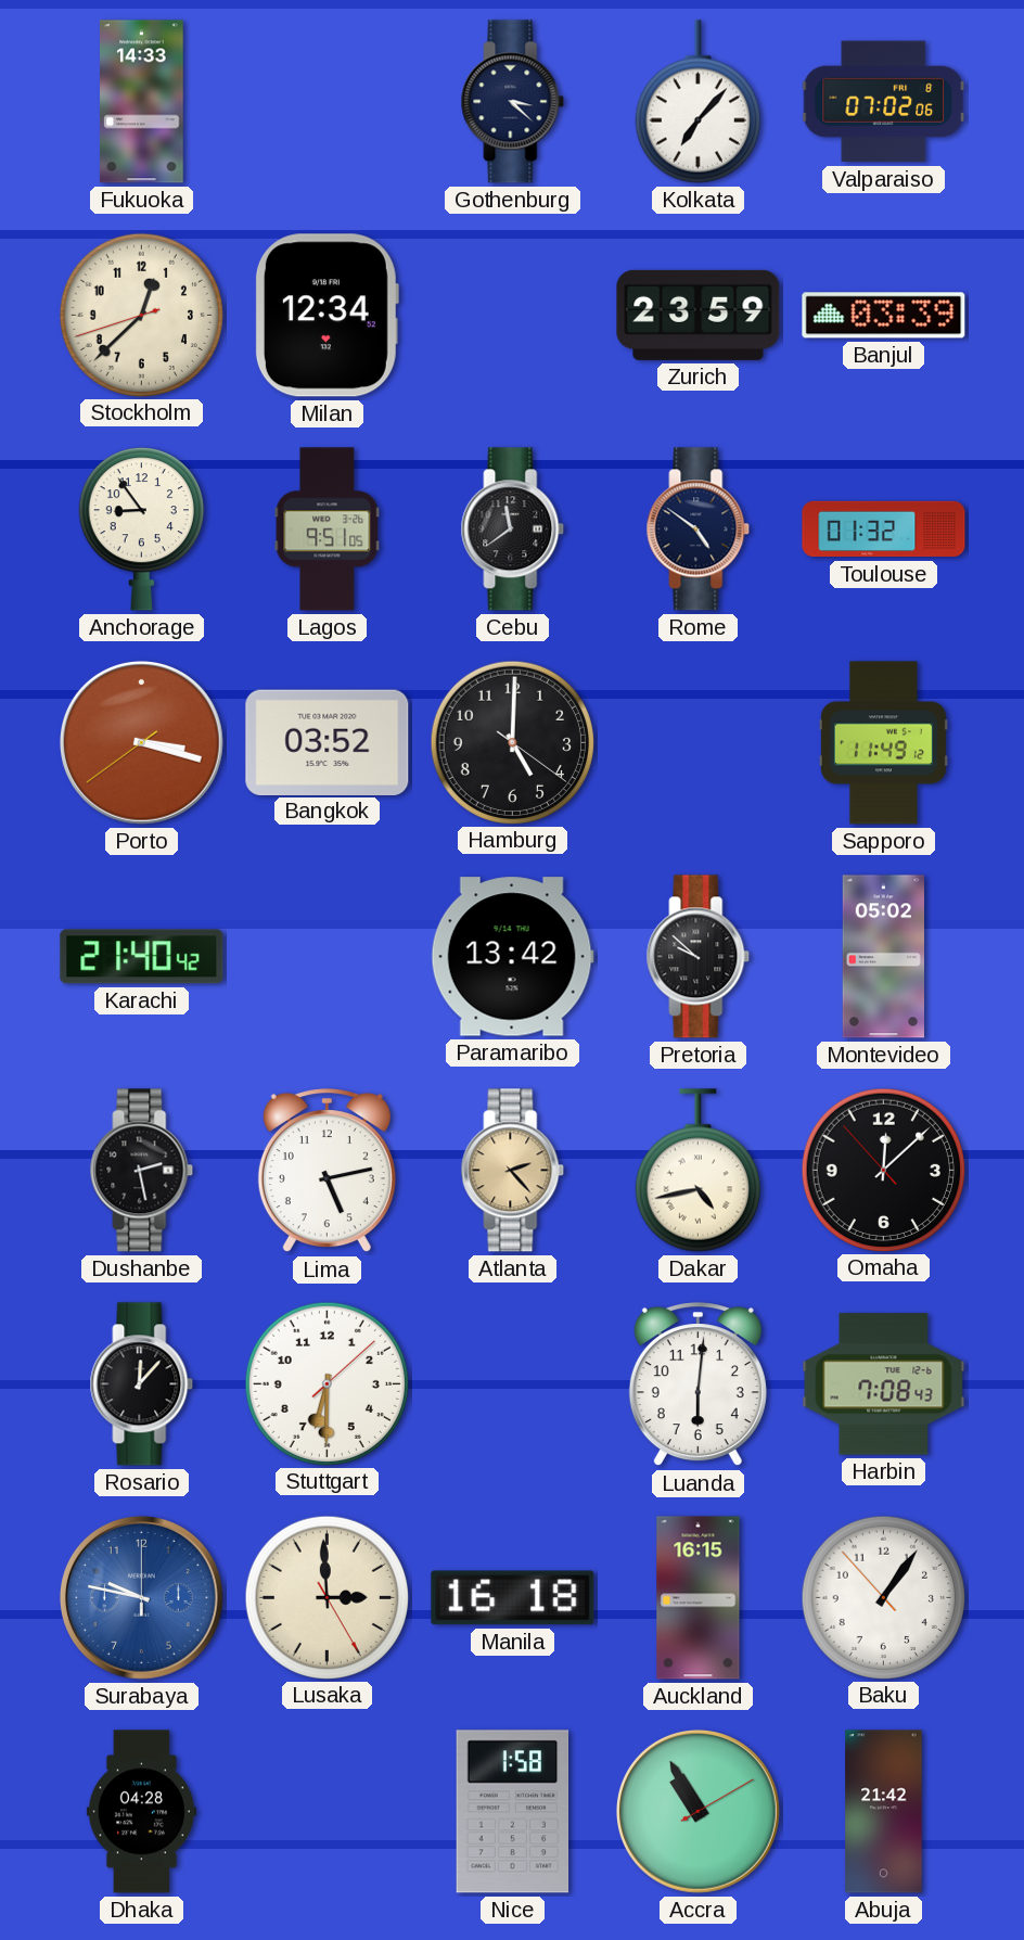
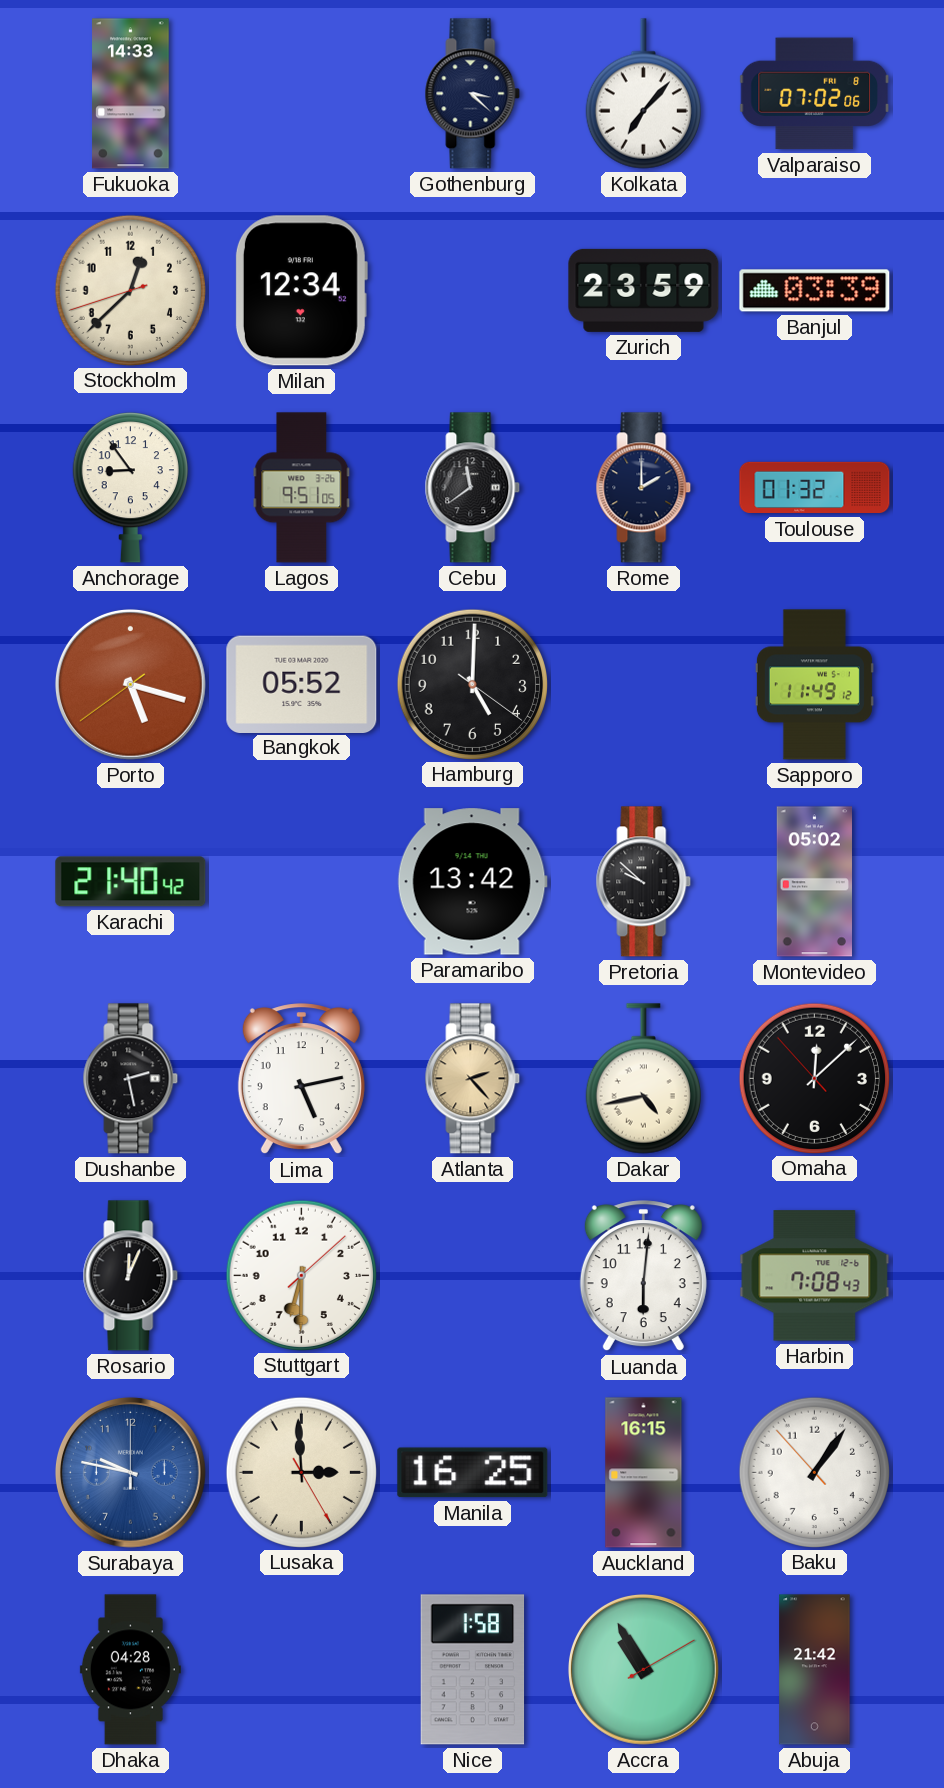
Rome: 4:51 -> 2:00
Porto: 3:17 -> 5:17
Bangkok: 03:52 -> 05:52
Rosario: 12:07 -> 12:04
Manila: 16:18 -> 16:25
